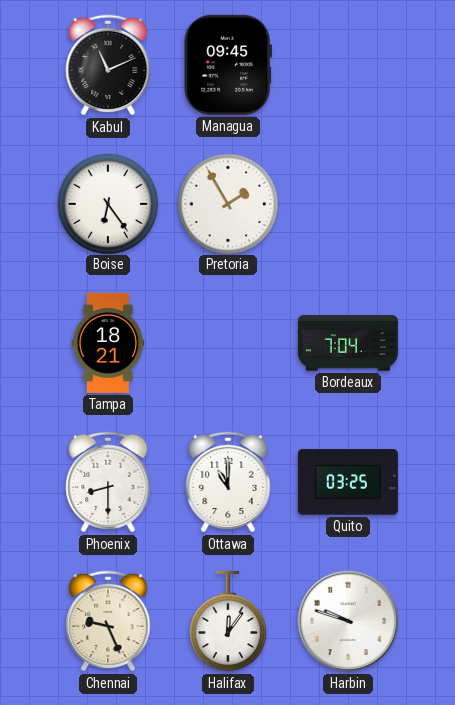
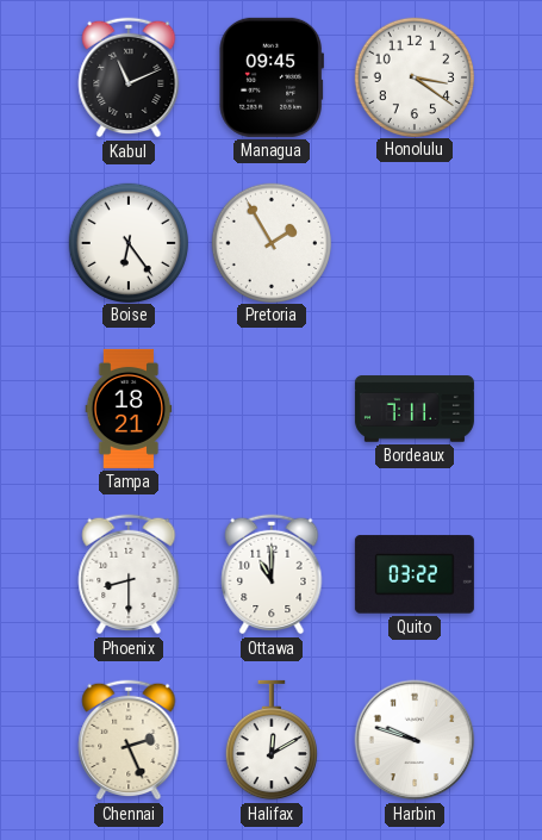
Honolulu: none -> 3:21
Bordeaux: 7:04 -> 7:11
Quito: 03:25 -> 03:22
Chennai: 9:26 -> 2:26
Halifax: 12:06 -> 12:10
